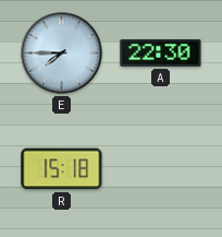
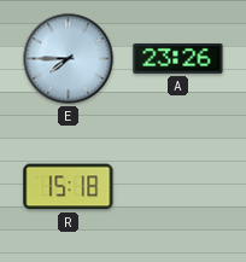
A: 22:30 -> 23:26
